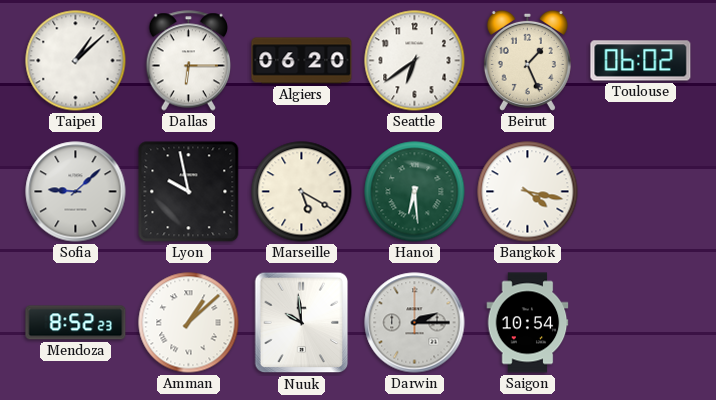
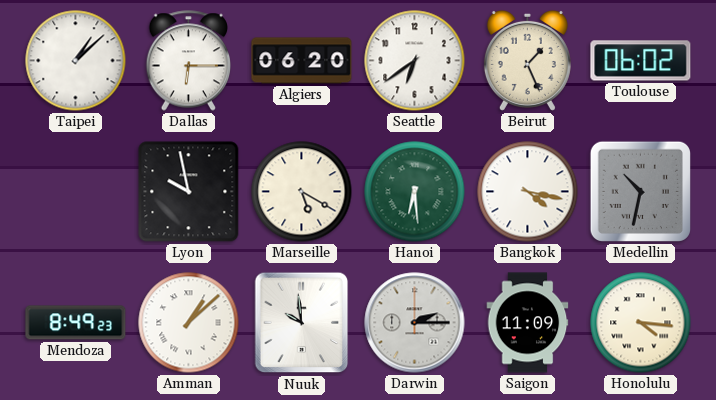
Sofia: 9:08 -> none
Medellin: none -> 10:32
Mendoza: 8:52 -> 8:49
Saigon: 10:54 -> 11:09
Honolulu: none -> 4:16
